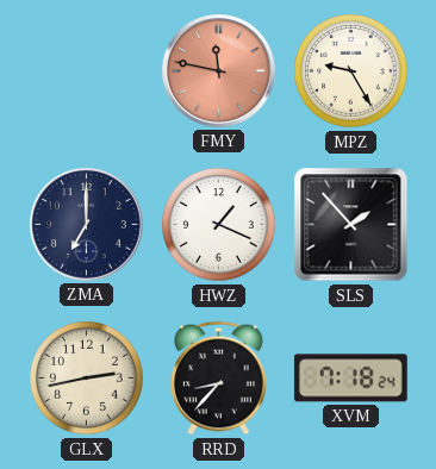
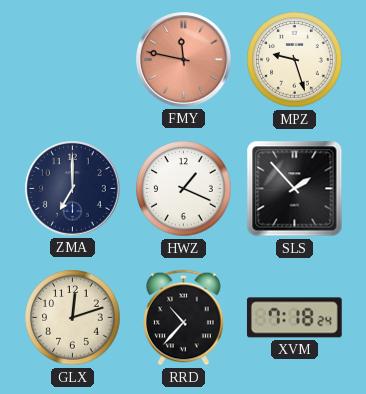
MPZ: 9:25 -> 9:27
GLX: 2:43 -> 12:12
RRD: 8:37 -> 10:37
